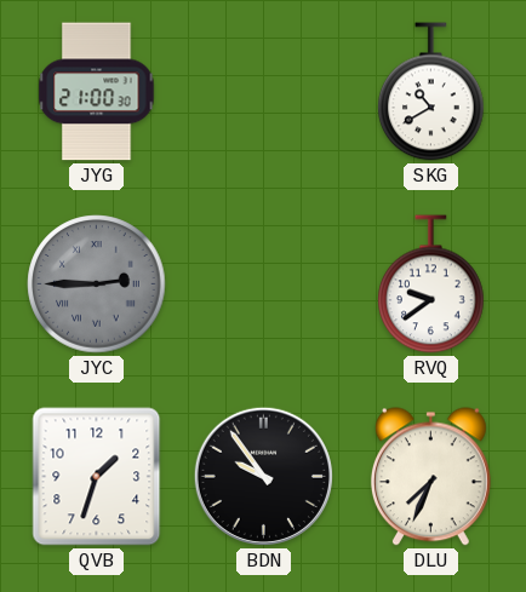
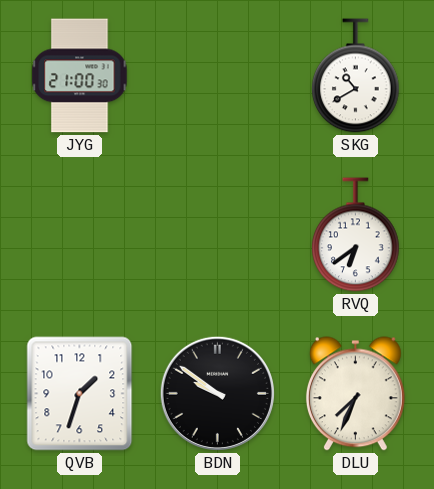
JYC: 2:45 -> none
RVQ: 9:39 -> 6:39
BDN: 9:54 -> 9:51
